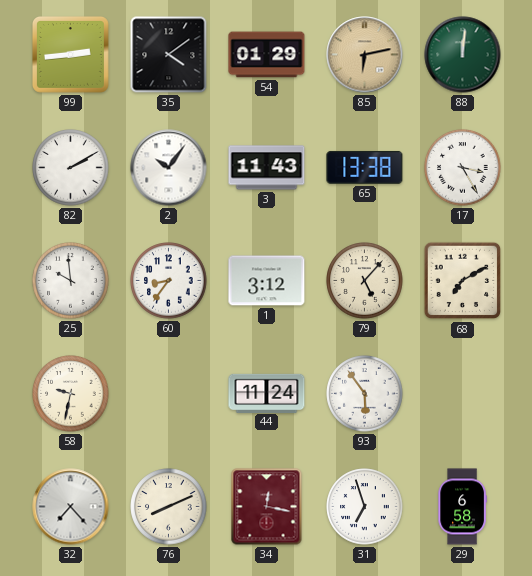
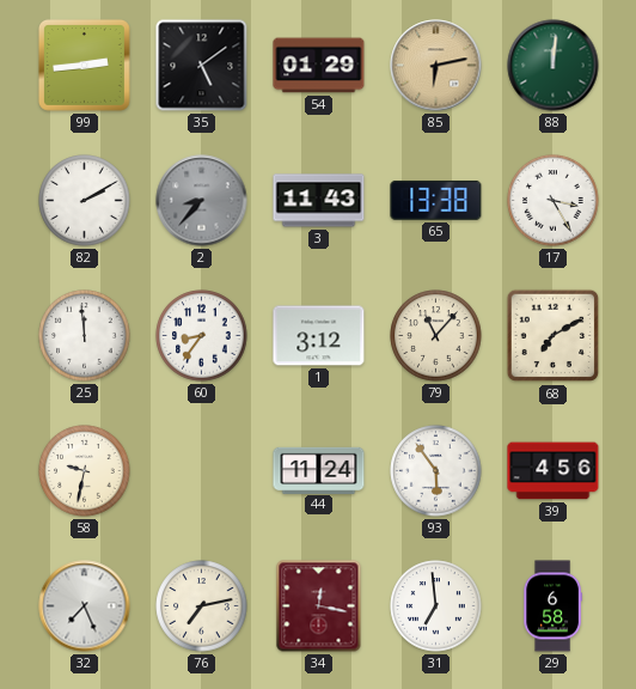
35: 4:09 -> 5:09
2: 10:06 -> 8:37
2 dial: white -> grey
25: 9:59 -> 11:59
79: 5:07 -> 11:07
39: none -> 4:56
32: 7:23 -> 7:26
76: 8:11 -> 7:13
31: 6:57 -> 6:59
